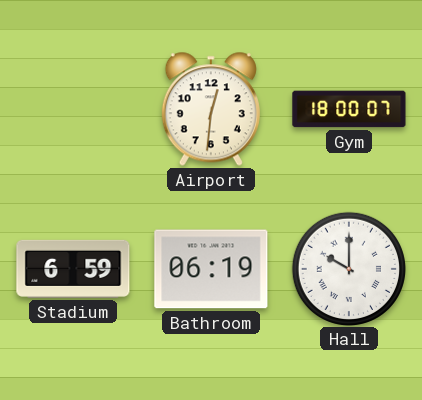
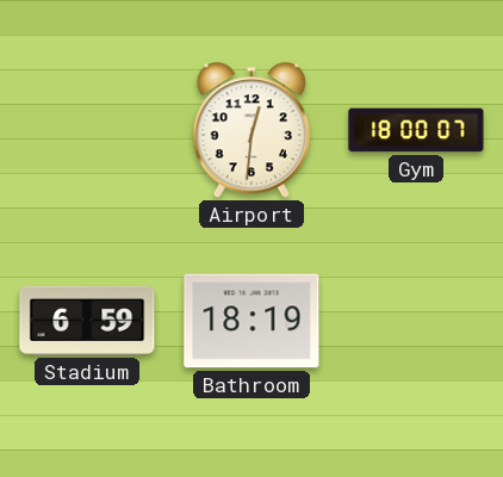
Bathroom: 06:19 -> 18:19
Hall: 10:00 -> none
